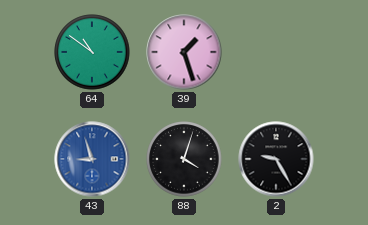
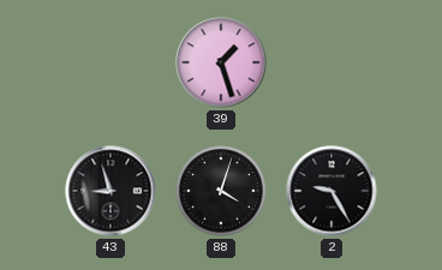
64: 10:51 -> none
43 dial: blue -> black
